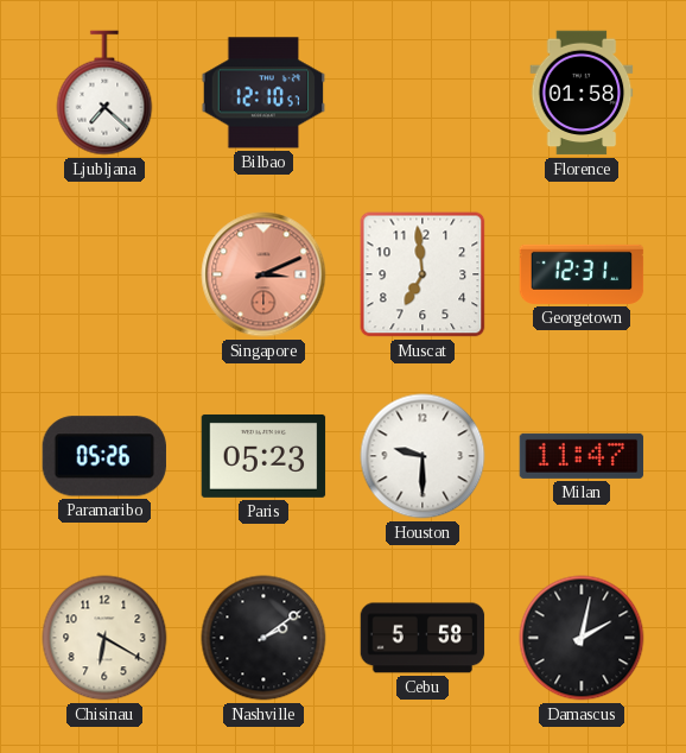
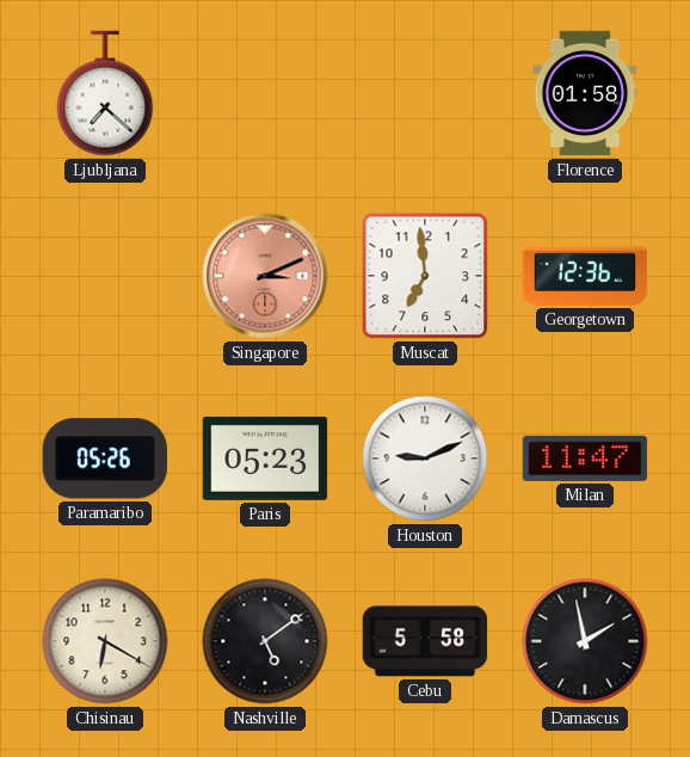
Bilbao: 12:10 -> none
Georgetown: 12:31 -> 12:36
Houston: 9:30 -> 9:11
Nashville: 2:09 -> 5:09
Damascus: 2:02 -> 1:58
